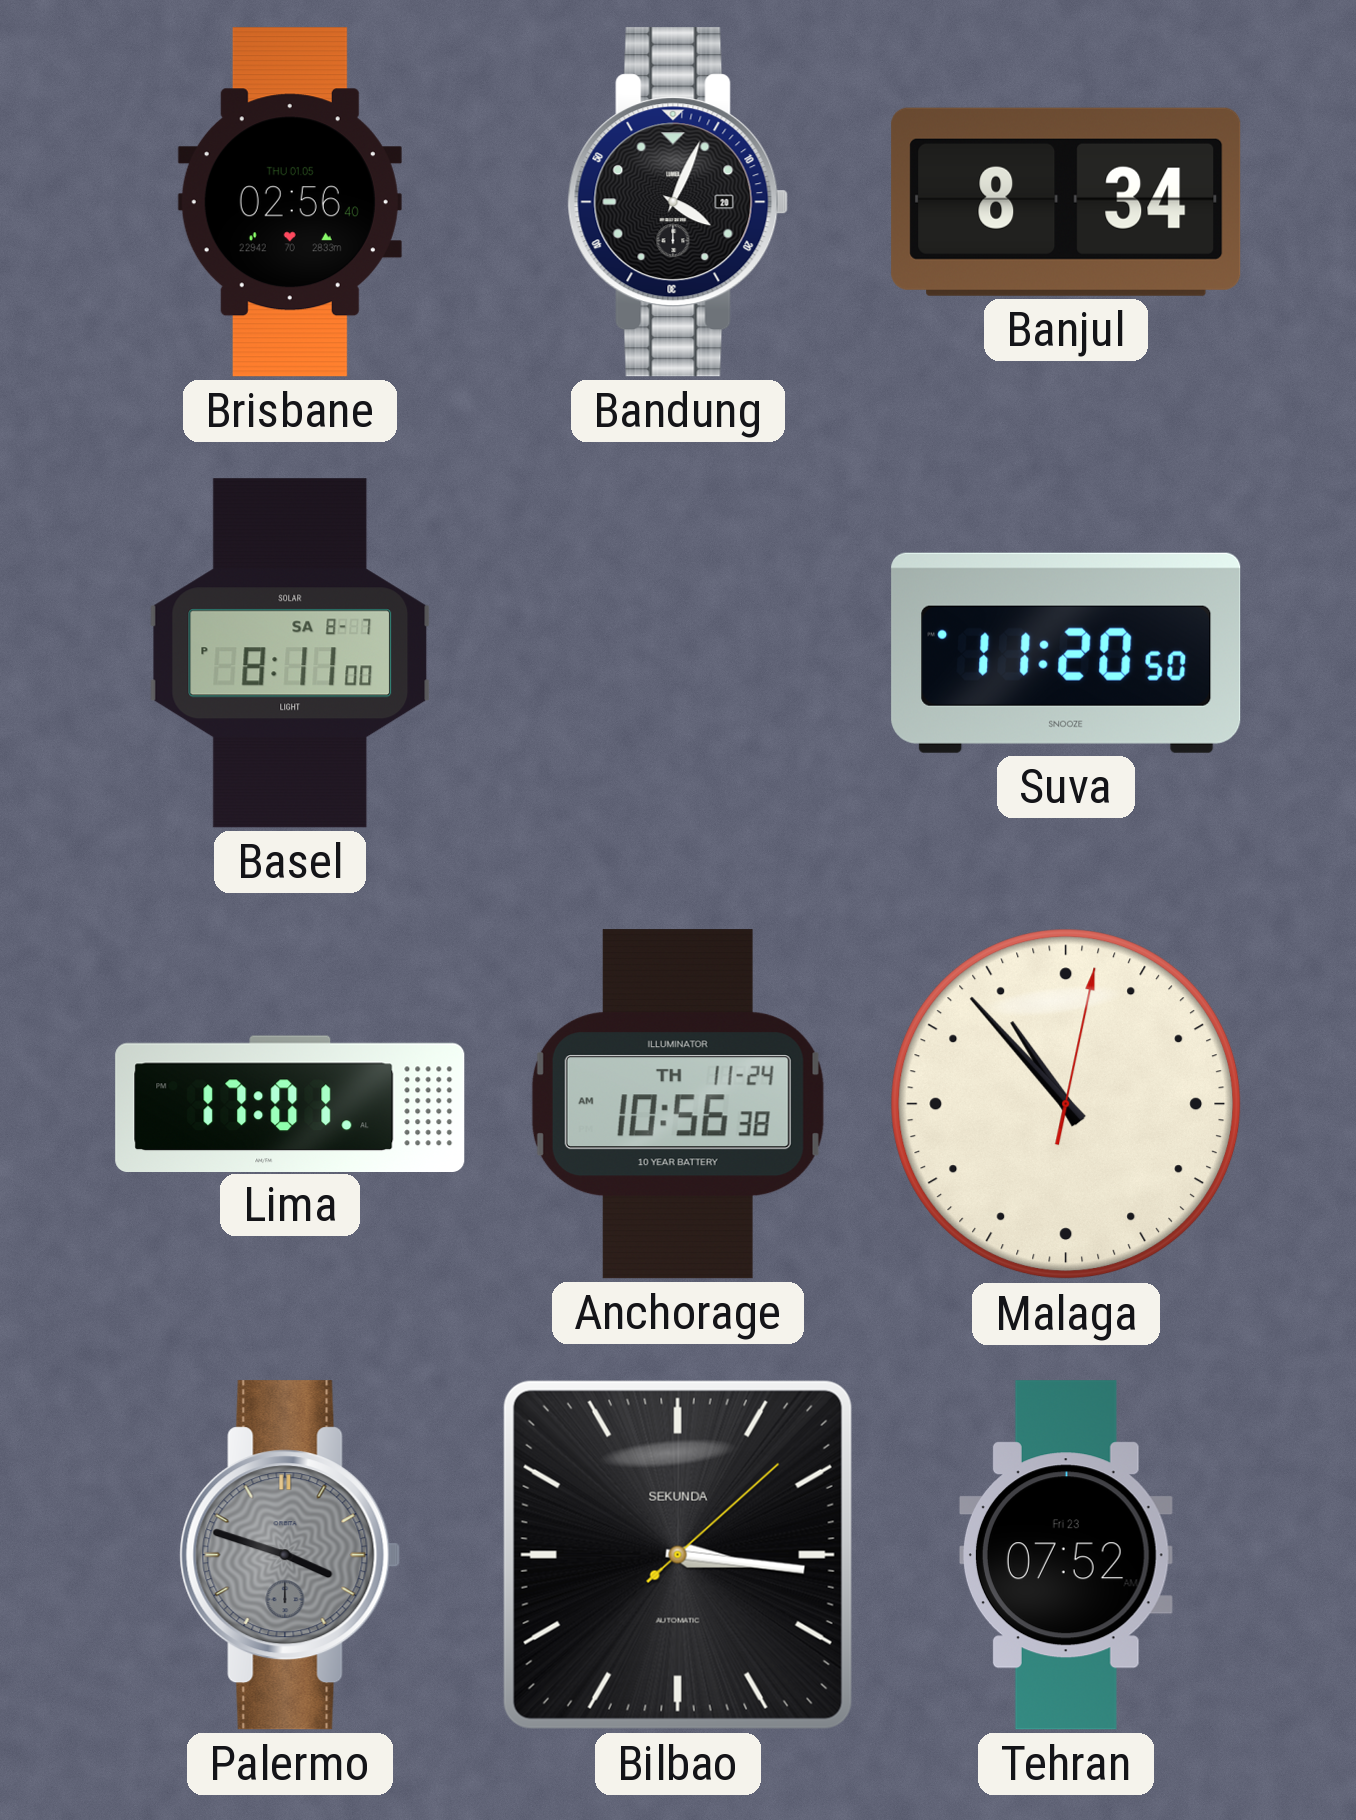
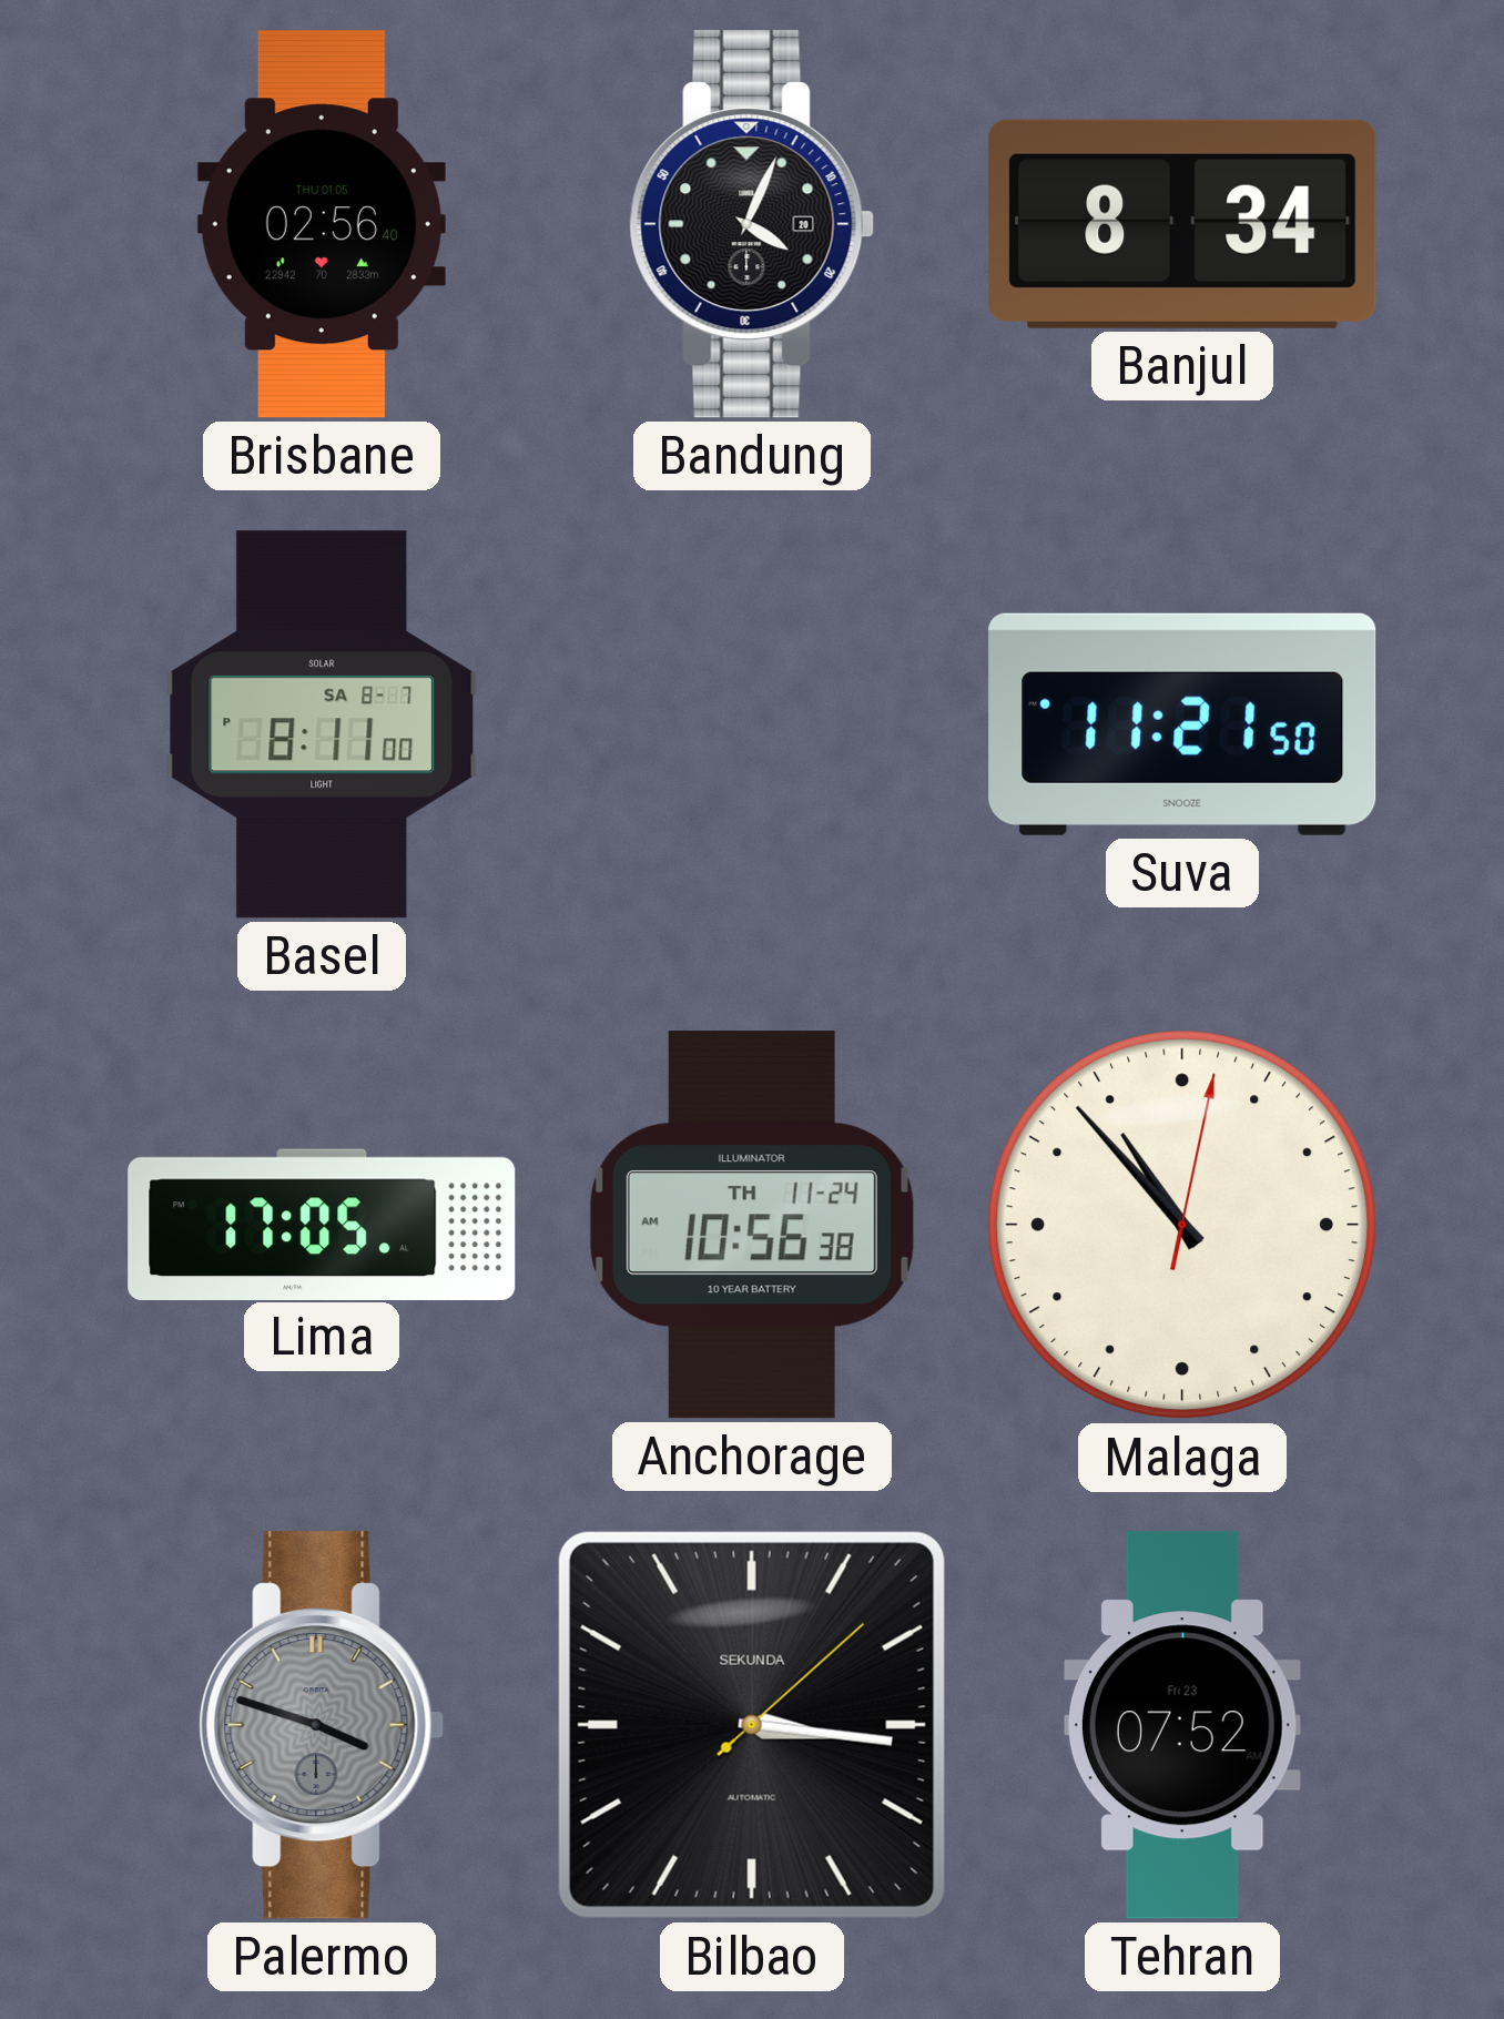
Suva: 11:20 -> 11:21
Lima: 17:01 -> 17:05
